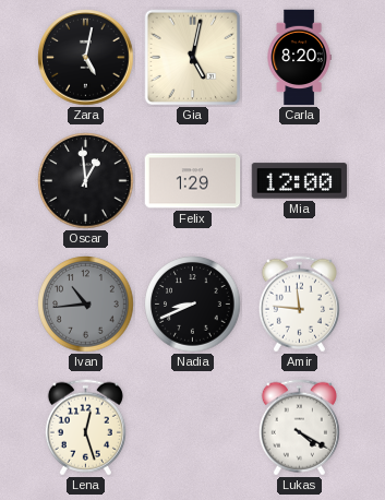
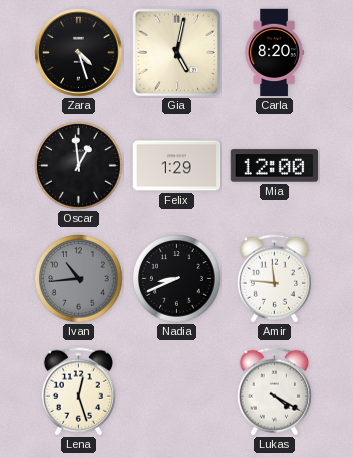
Zara: 5:02 -> 4:27
